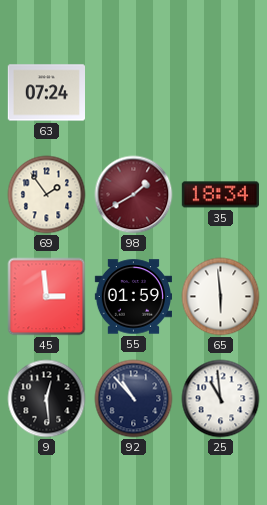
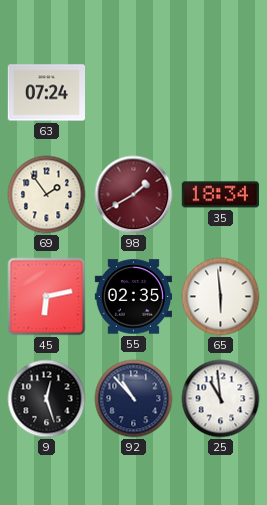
45: 2:59 -> 6:13
55: 01:59 -> 02:35
9: 12:29 -> 12:27
